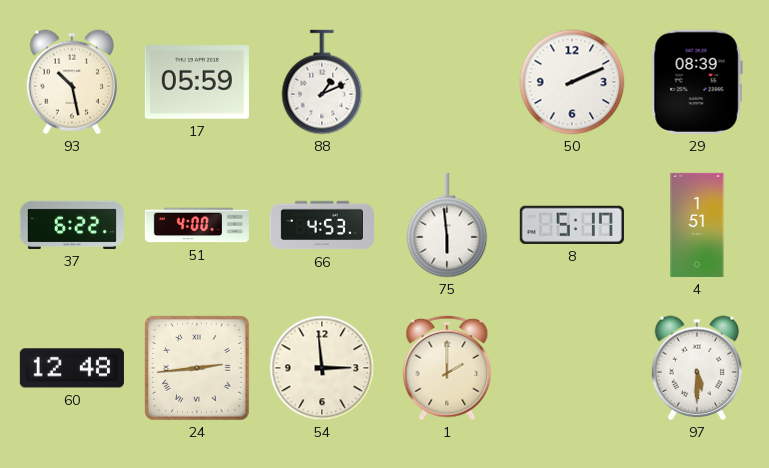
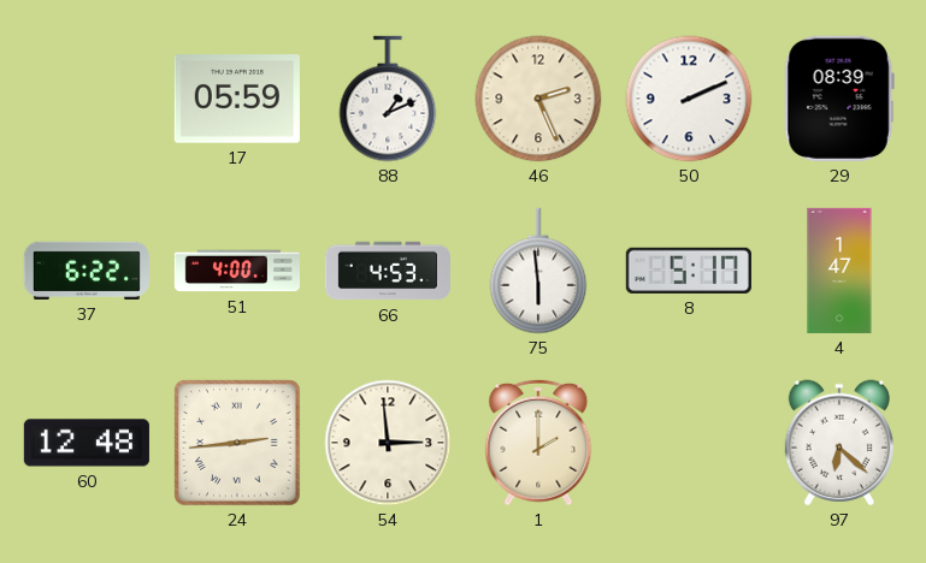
93: 10:28 -> none
46: none -> 2:26
4: 1:51 -> 1:47
97: 5:30 -> 6:22
